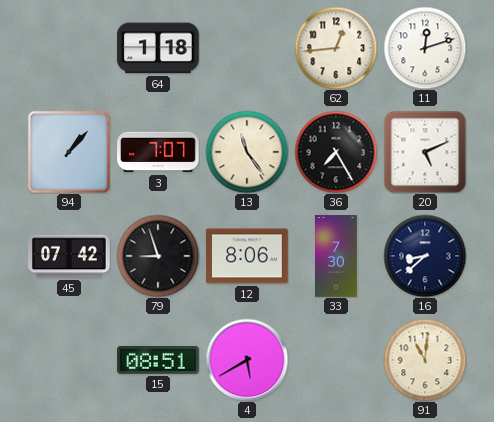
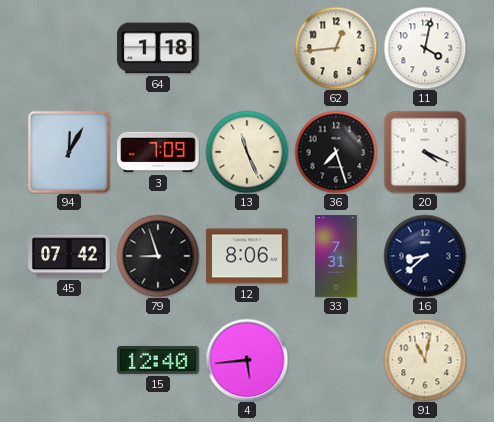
11: 12:12 -> 4:02
94: 1:07 -> 12:05
3: 7:07 -> 7:09
13: 11:24 -> 11:26
36: 7:25 -> 7:27
20: 5:11 -> 4:19
33: 7:30 -> 7:31
15: 08:51 -> 12:40
4: 5:40 -> 5:44
91: 11:01 -> 11:02
